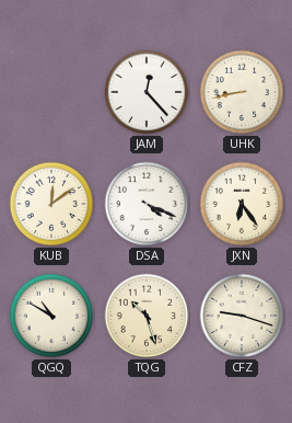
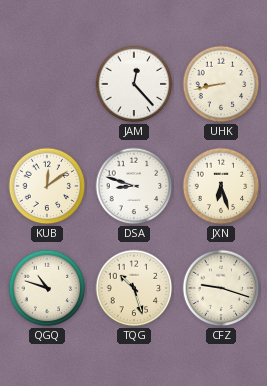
DSA: 4:19 -> 8:48
JXN: 6:24 -> 6:27
QGQ: 10:50 -> 10:48
